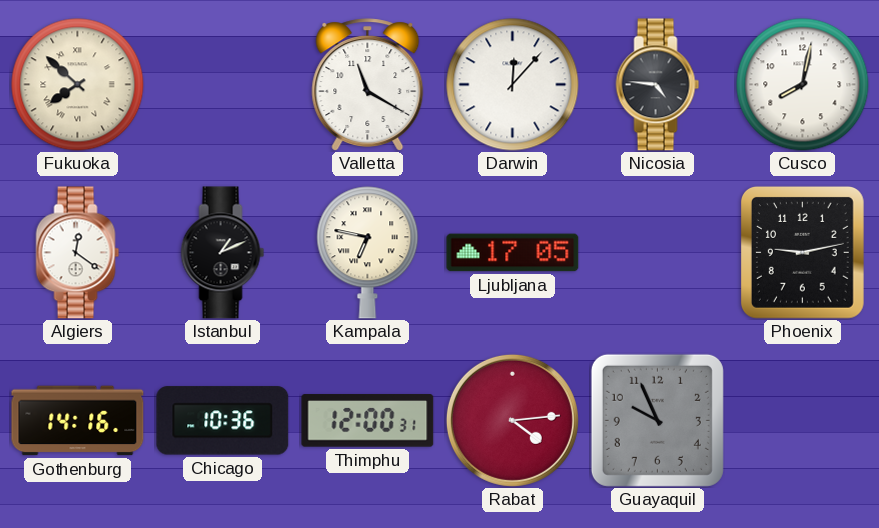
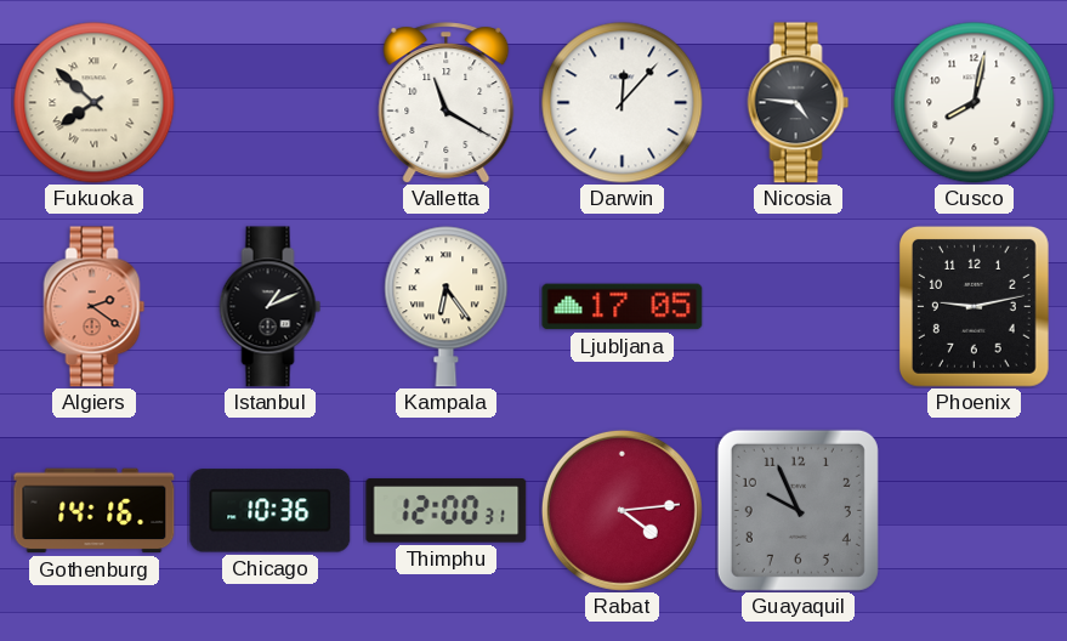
Algiers: 12:21 -> 2:21
Algiers dial: white -> salmon
Kampala: 6:47 -> 6:24
